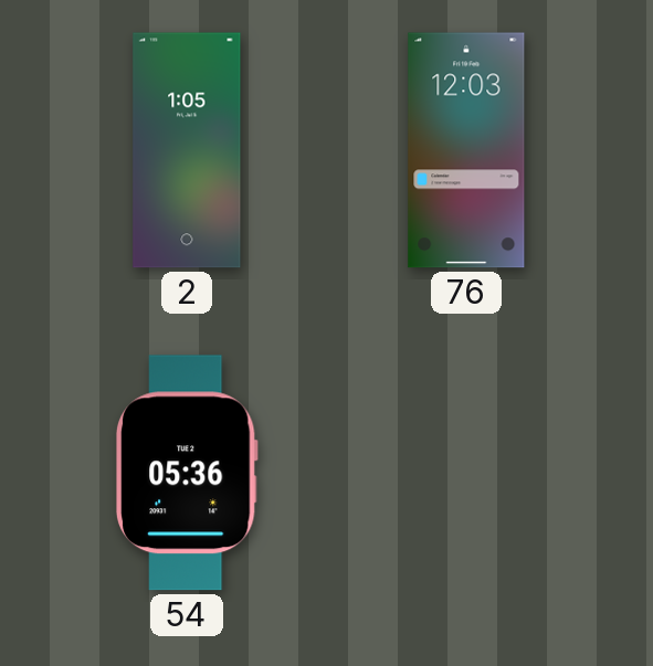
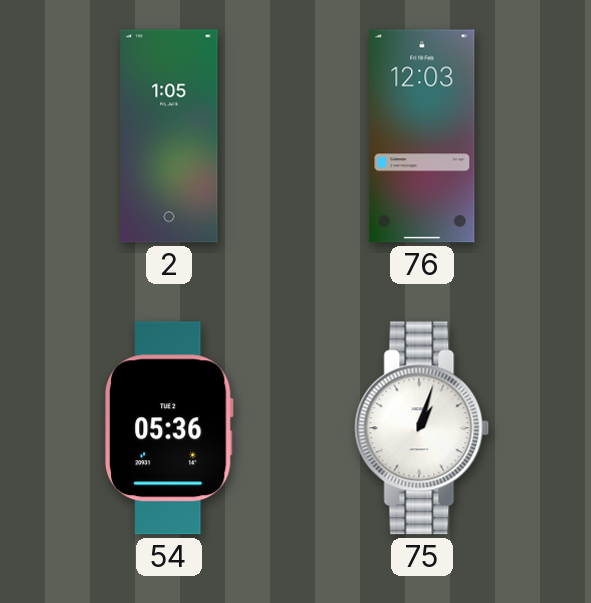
75: none -> 1:03
